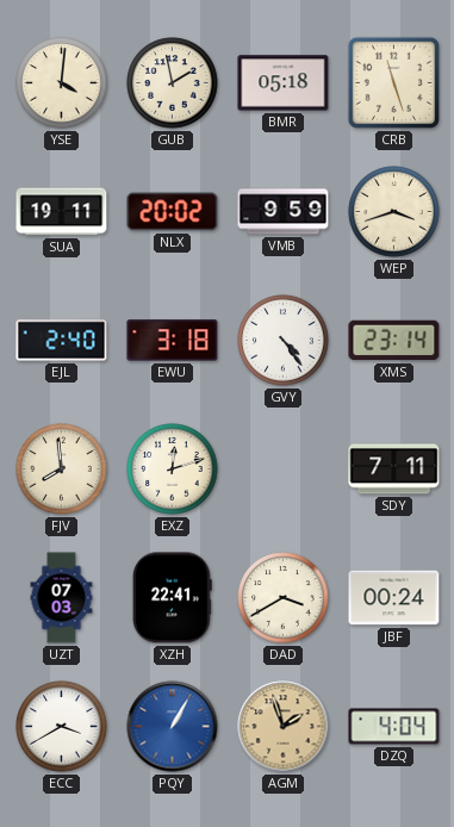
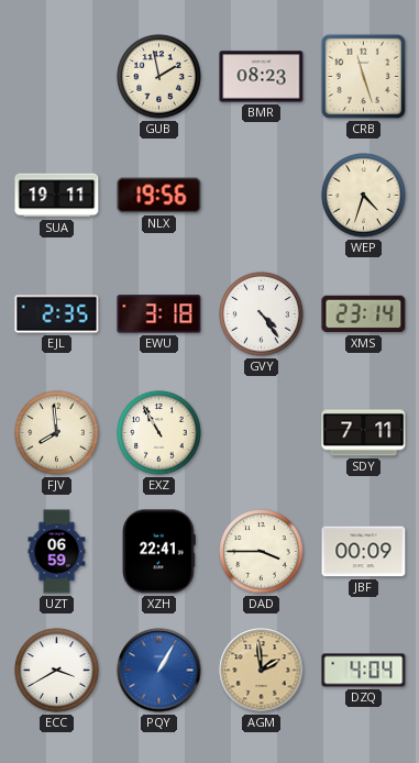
YSE: 4:01 -> none
BMR: 05:18 -> 08:23
NLX: 20:02 -> 19:56
VMB: 9:59 -> none
WEP: 3:42 -> 4:33
EJL: 2:40 -> 2:35
EXZ: 12:12 -> 10:55
UZT: 07:03 -> 06:59
DAD: 3:40 -> 3:45
JBF: 00:24 -> 00:09
AGM: 1:57 -> 1:59
